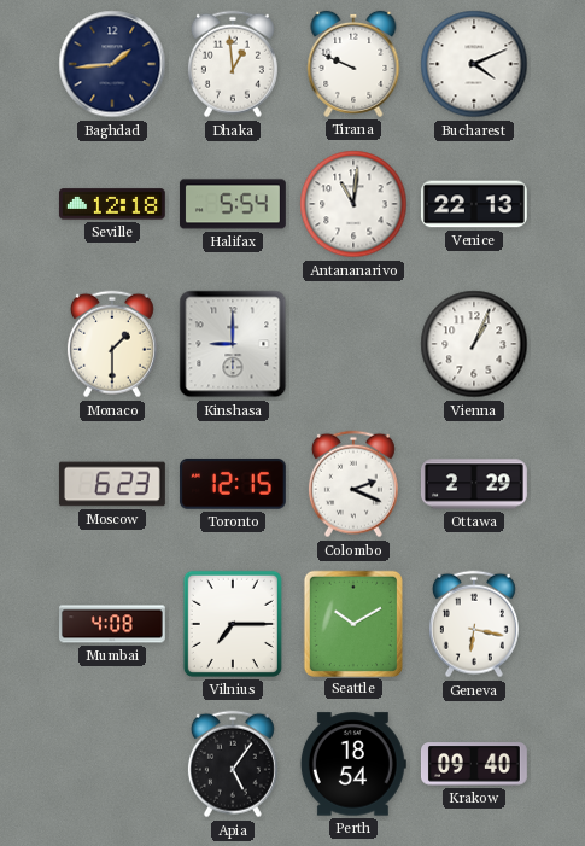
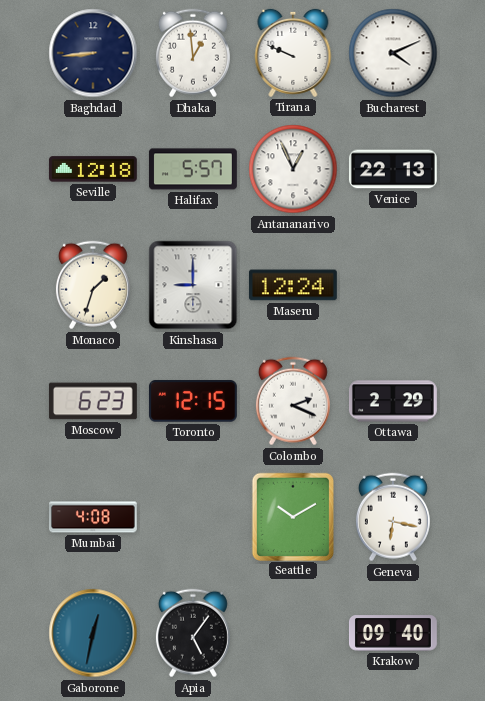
Baghdad: 1:44 -> 8:44
Halifax: 5:54 -> 5:57
Antananarivo: 11:01 -> 12:56
Monaco: 1:30 -> 1:33
Maseru: none -> 12:24
Vienna: 1:04 -> none
Vilnius: 7:15 -> none
Gaborone: none -> 12:32
Perth: 18:54 -> none
